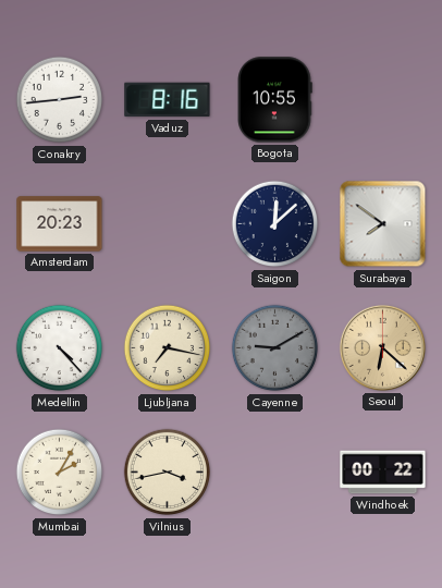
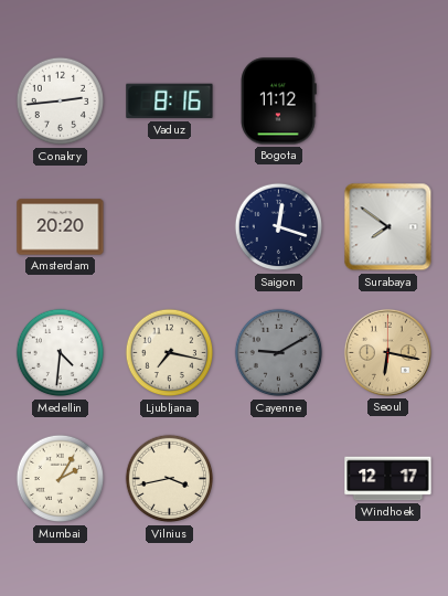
Bogota: 10:55 -> 11:12
Amsterdam: 20:23 -> 20:20
Saigon: 12:08 -> 12:18
Medellin: 4:23 -> 4:31
Seoul: 6:22 -> 6:17
Windhoek: 00:22 -> 12:17
